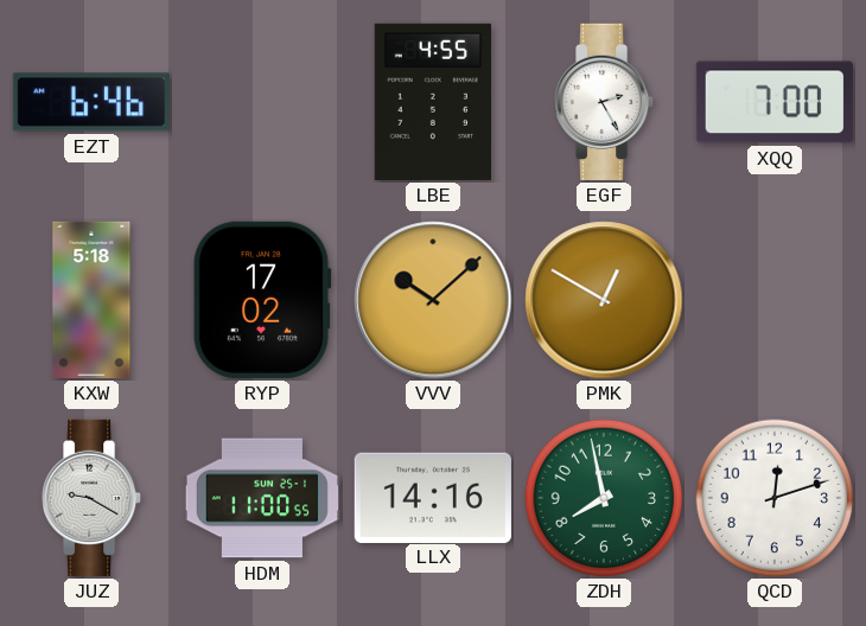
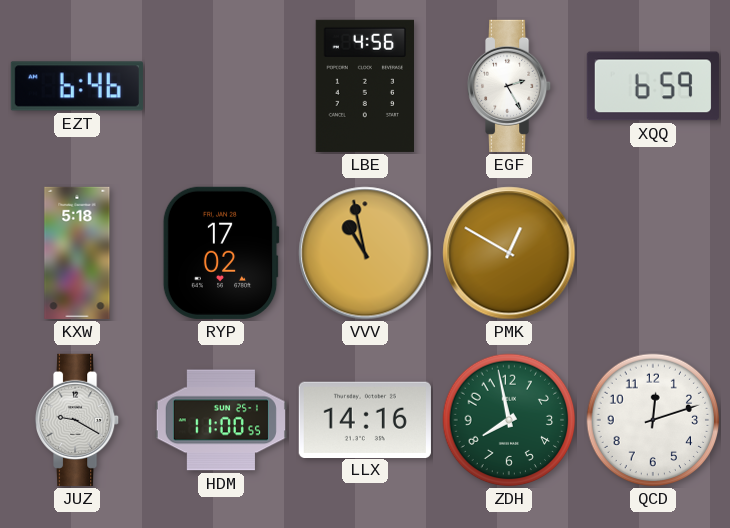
LBE: 4:55 -> 4:56
XQQ: 7:00 -> 6:59
VVV: 10:08 -> 10:58
